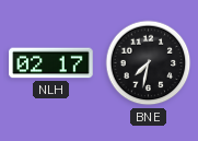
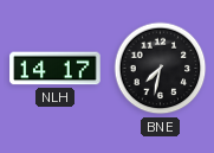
NLH: 02:17 -> 14:17
